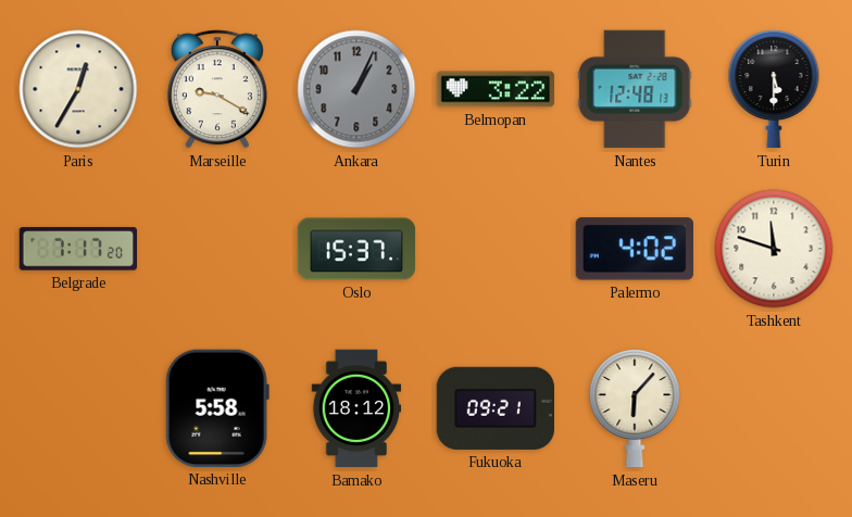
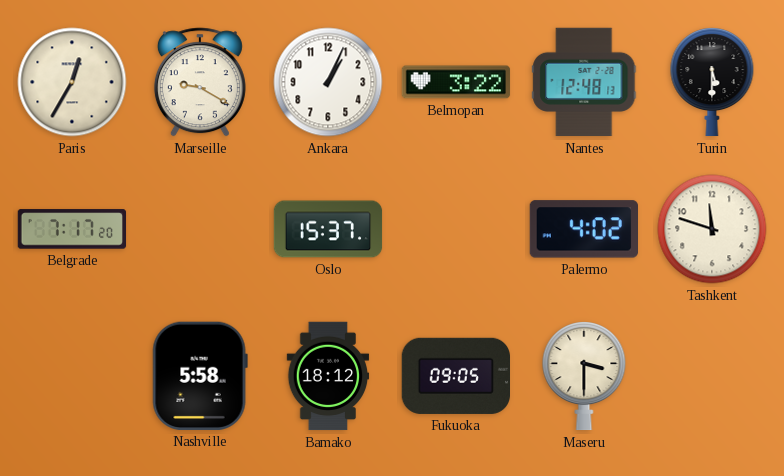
Ankara dial: grey -> white
Fukuoka: 09:21 -> 09:05
Maseru: 6:07 -> 3:30
